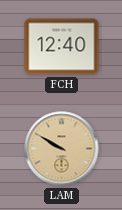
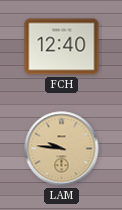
LAM: 9:50 -> 9:46
